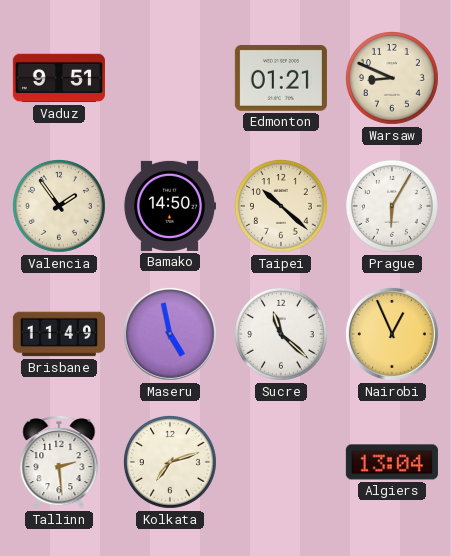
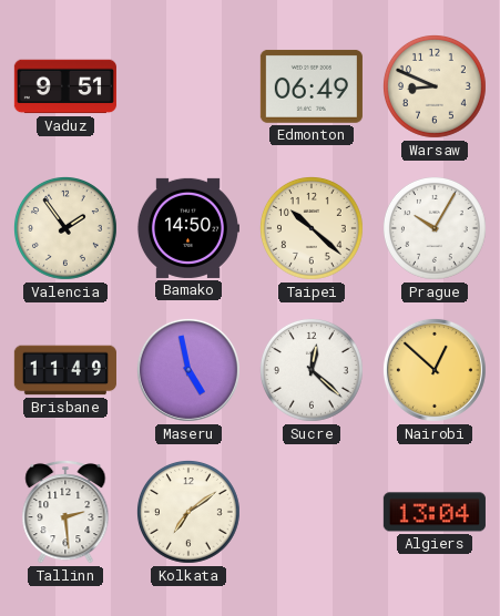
Edmonton: 01:21 -> 06:49
Prague: 6:05 -> 10:05
Sucre: 11:22 -> 12:22
Nairobi: 12:56 -> 12:52
Kolkata: 7:12 -> 7:09
